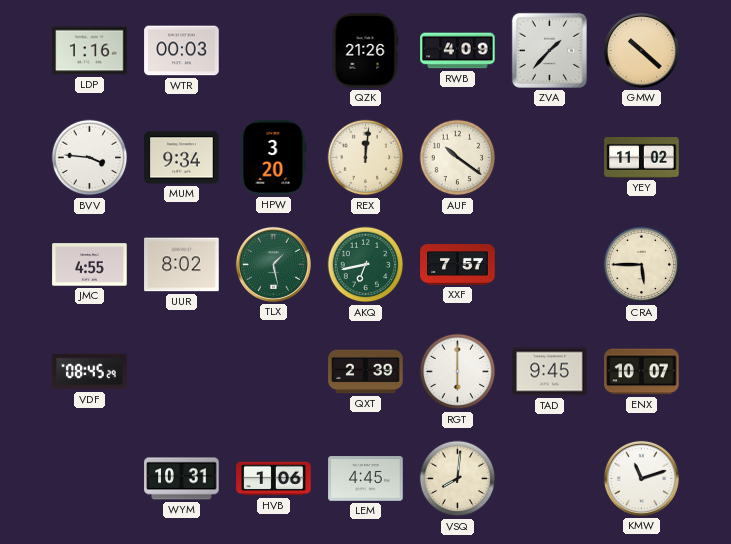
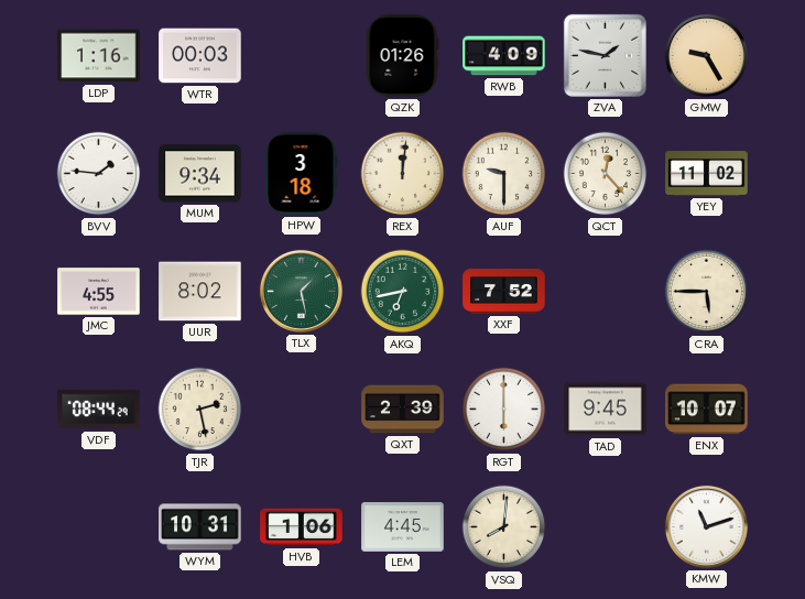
QZK: 21:26 -> 01:26
ZVA: 1:37 -> 1:47
GMW: 10:22 -> 9:25
BVV: 3:46 -> 1:46
HPW: 3:20 -> 3:18
AUF: 10:21 -> 9:30
QCT: none -> 12:23
XXF: 7:57 -> 7:52
VDF: 08:45 -> 08:44
TJR: none -> 2:28
